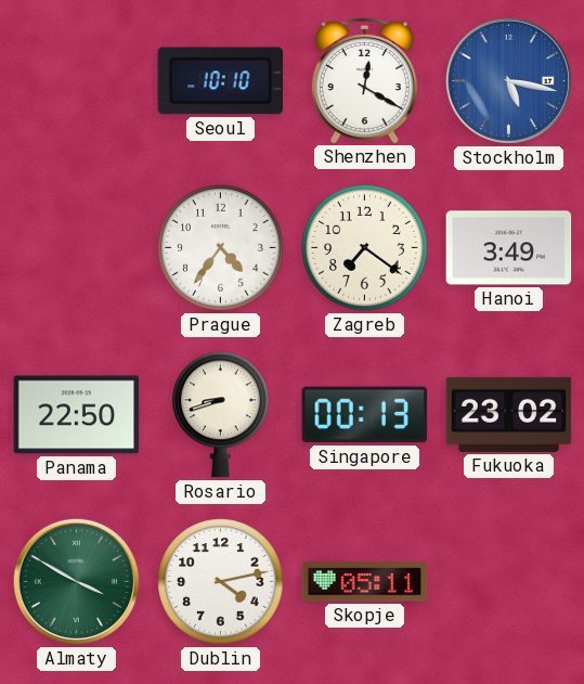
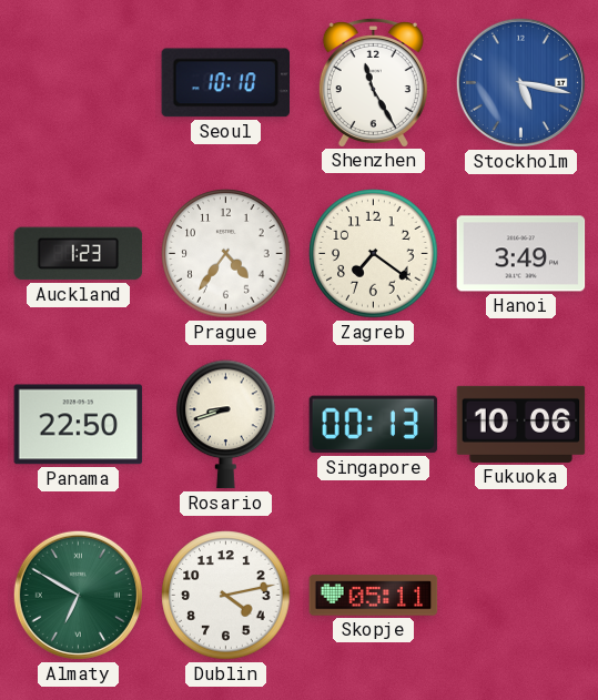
Shenzhen: 12:20 -> 11:25
Auckland: none -> 1:23
Fukuoka: 23:02 -> 10:06
Almaty: 3:50 -> 6:50
